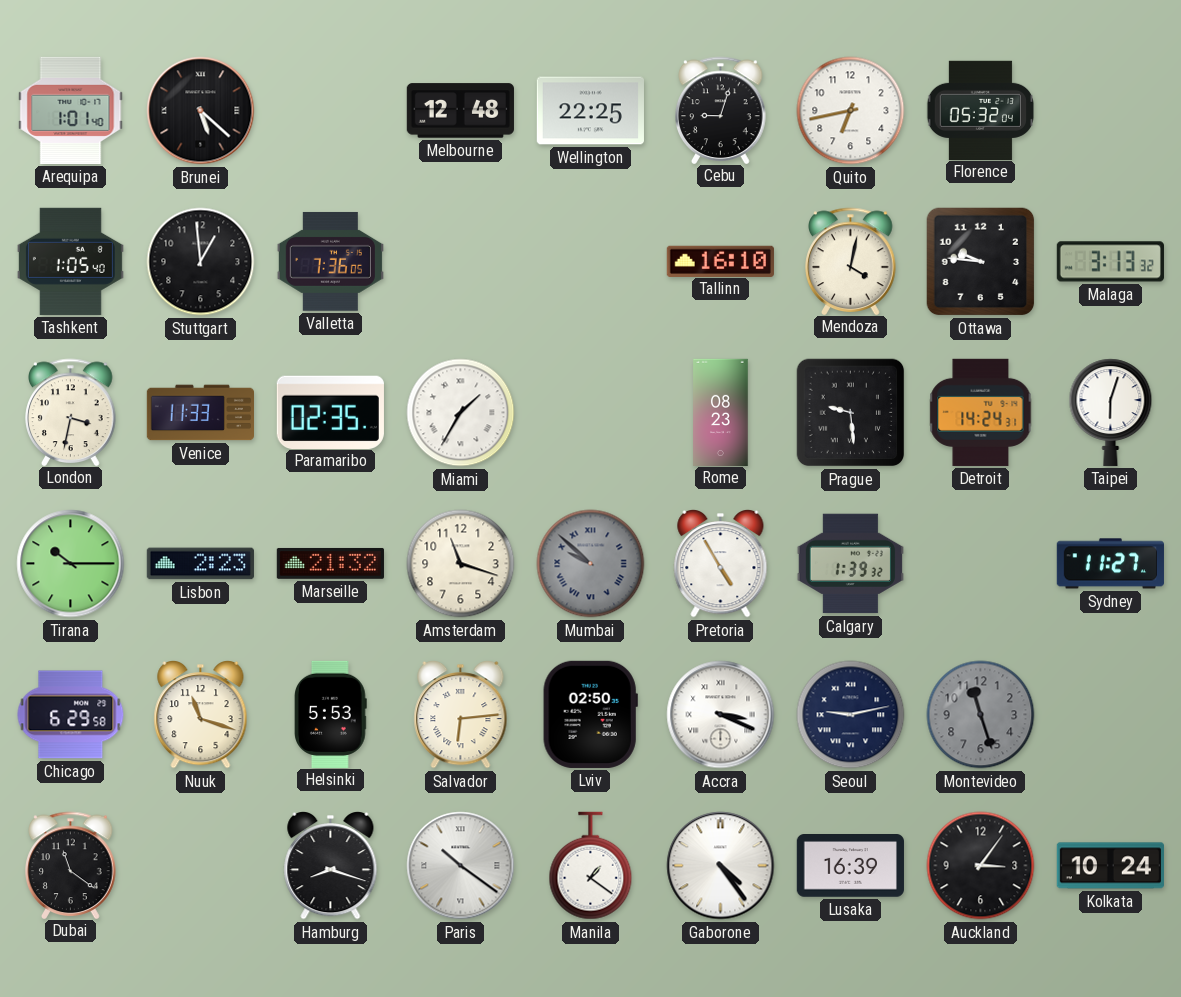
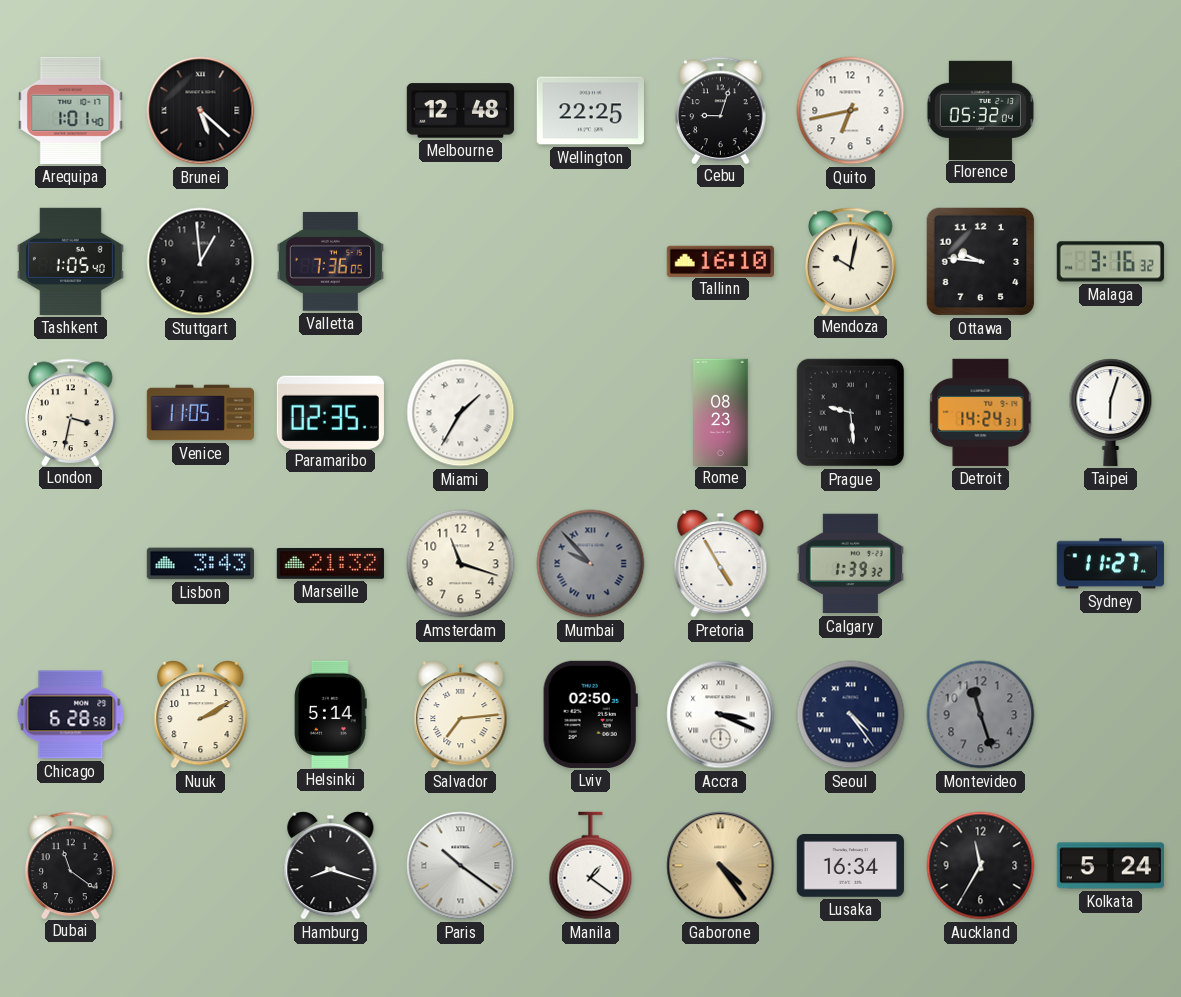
Mendoza: 4:02 -> 10:02
Malaga: 3:13 -> 3:16
Venice: 11:33 -> 11:05
Tirana: 10:15 -> none
Lisbon: 2:23 -> 3:43
Mumbai: 9:52 -> 9:53
Chicago: 6:29 -> 6:28
Nuuk: 11:18 -> 2:10
Helsinki: 5:53 -> 5:14
Salvador: 6:14 -> 7:14
Seoul: 9:13 -> 4:24
Gaborone dial: white -> champagne
Lusaka: 16:39 -> 16:34
Auckland: 3:06 -> 11:35
Kolkata: 10:24 -> 5:24
